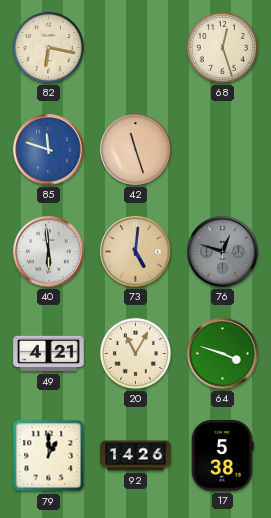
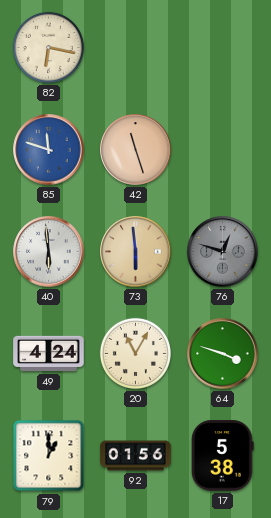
68: 12:27 -> none
73: 5:01 -> 5:59
49: 4:21 -> 4:24
92: 14:26 -> 01:56
